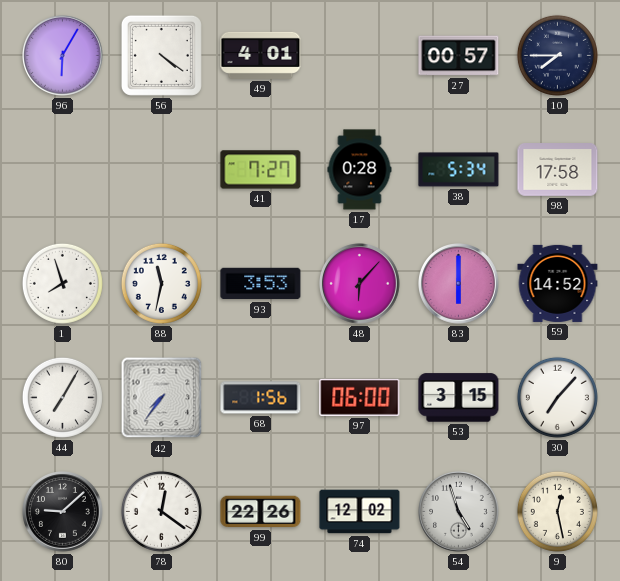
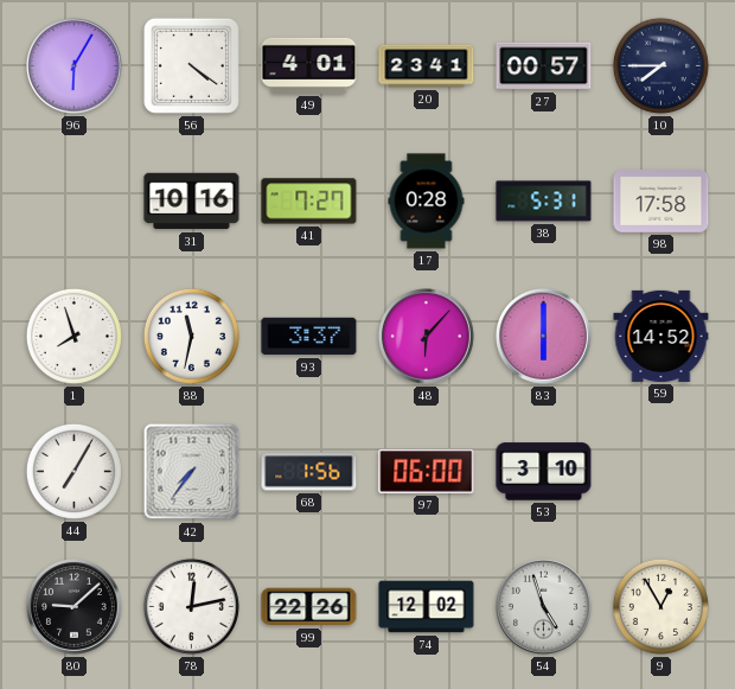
20: none -> 23:41
31: none -> 10:16
38: 5:34 -> 5:31
93: 3:53 -> 3:37
53: 3:15 -> 3:10
30: 7:07 -> none
78: 12:21 -> 12:13
9: 12:28 -> 12:55
